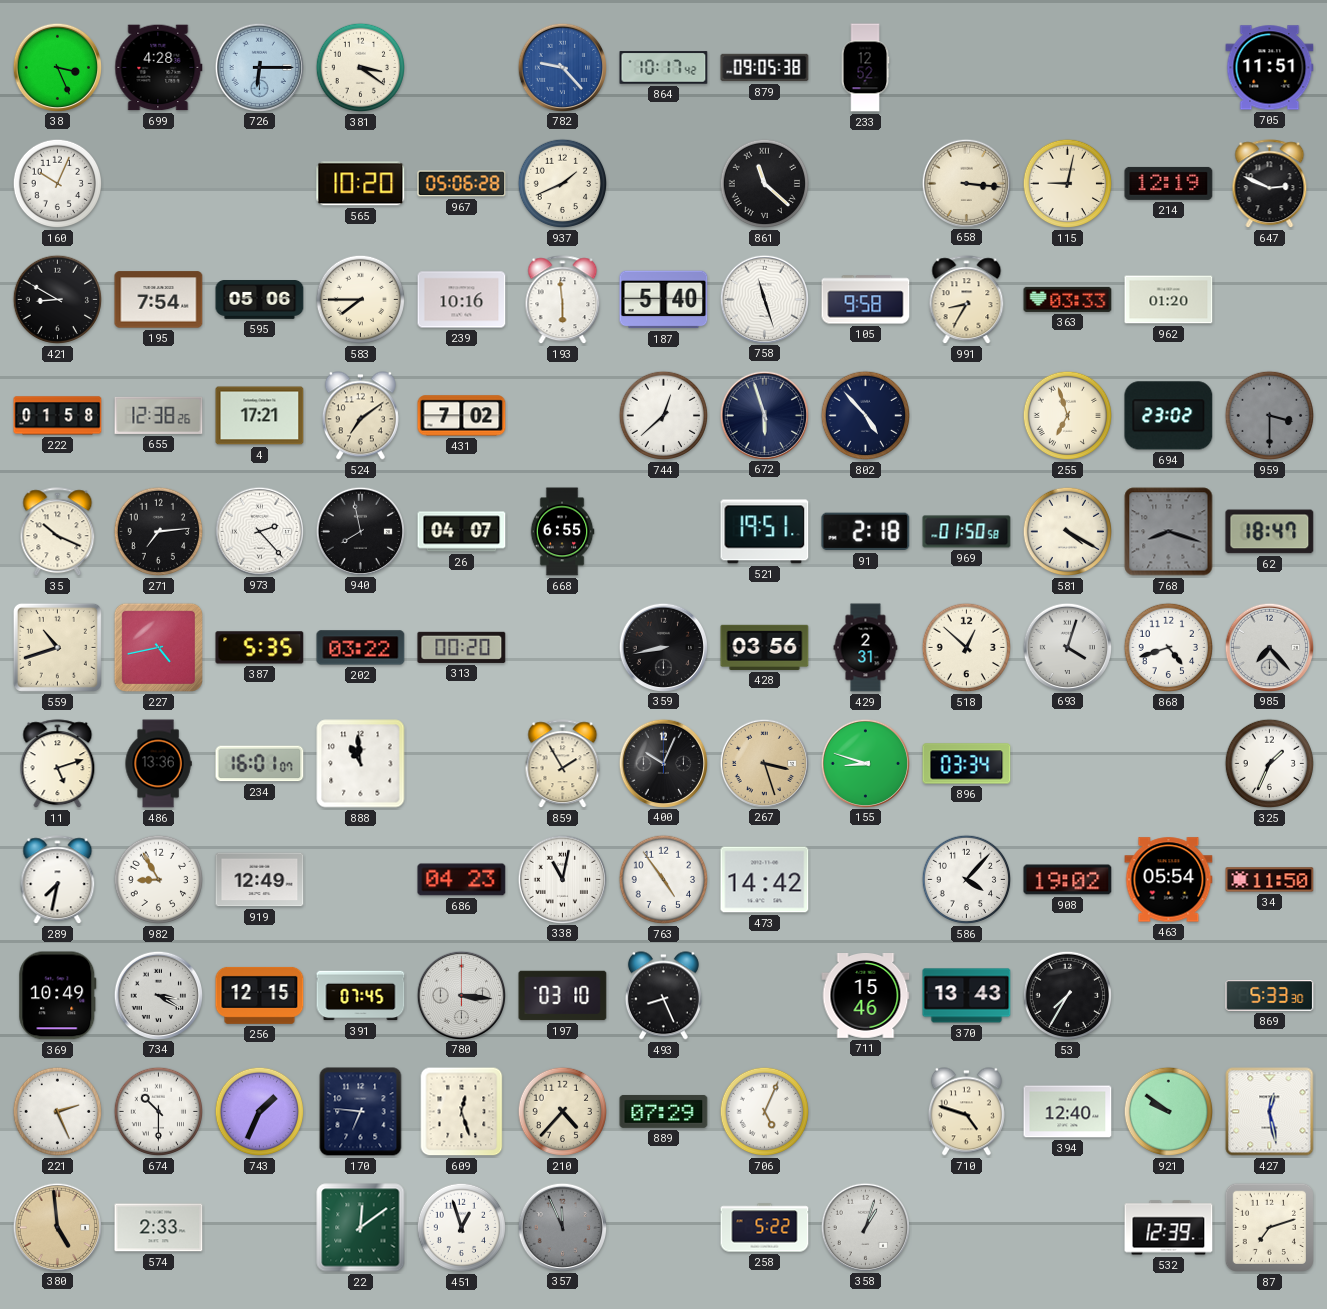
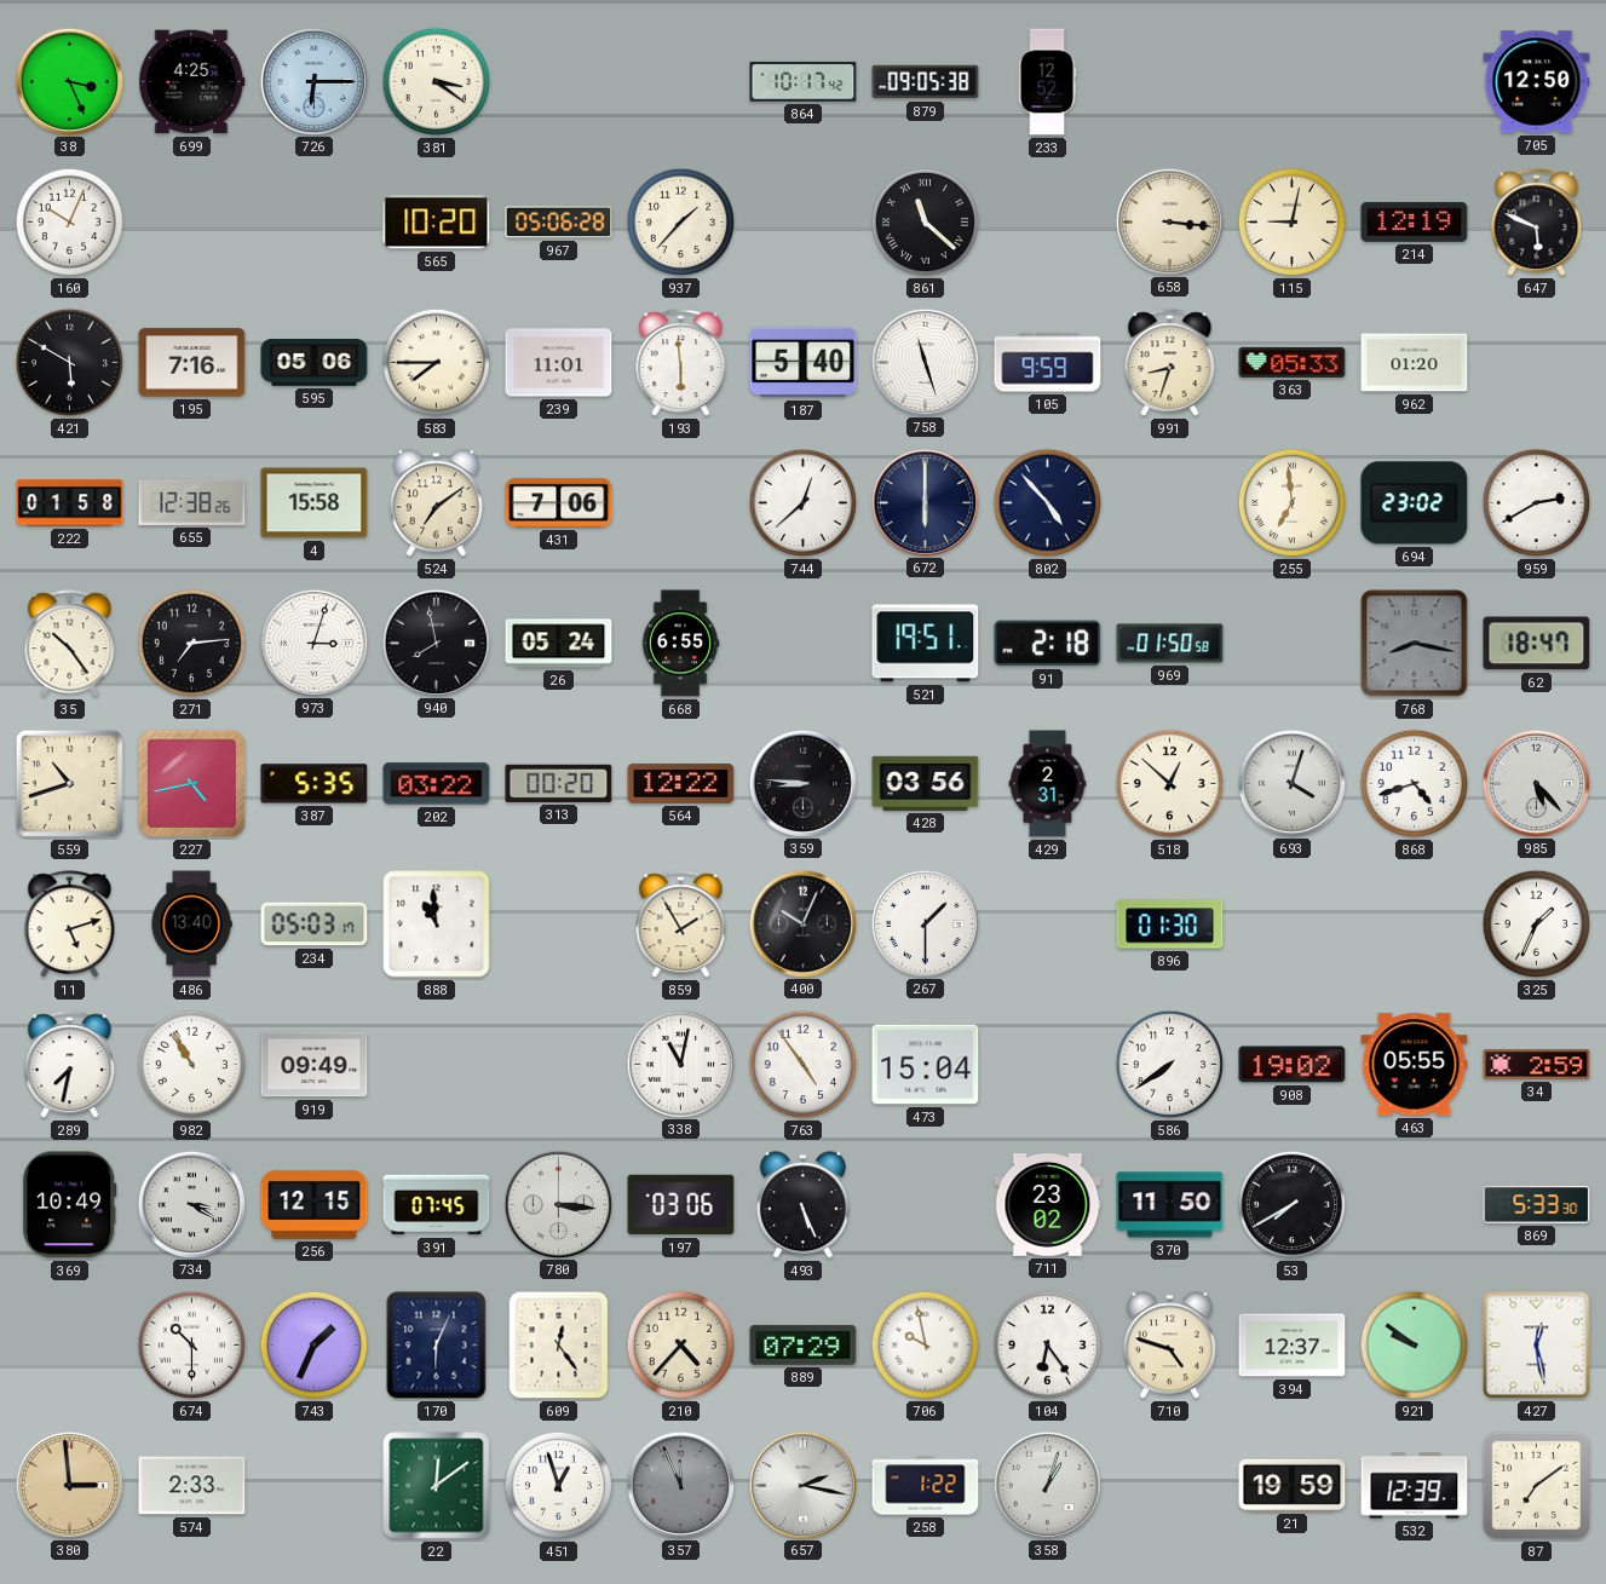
699: 4:28 -> 4:25
782: 9:23 -> none
705: 11:51 -> 12:50
937: 1:41 -> 1:37
647: 2:49 -> 5:49
421: 8:50 -> 5:50
195: 7:54 -> 7:16
239: 10:16 -> 11:01
105: 9:58 -> 9:59
991: 8:35 -> 8:33
363: 03:33 -> 05:33
4: 17:21 -> 15:58
431: 7:02 -> 7:06
672: 5:57 -> 6:00
255: 6:57 -> 6:59
959: 3:30 -> 2:40
959 dial: grey -> white
35: 10:19 -> 10:24
973: 2:23 -> 3:03
26: 04:07 -> 05:24
581: 4:20 -> none
768: 8:18 -> 8:17
564: none -> 12:22
359: 8:43 -> 8:46
985: 7:23 -> 5:23
486: 13:36 -> 13:40
234: 16:01 -> 05:03
267: 3:27 -> 1:30
267 dial: champagne -> white
155: 8:48 -> none
896: 03:34 -> 01:30
982: 8:55 -> 10:55
919: 12:49 -> 09:49
686: 04:23 -> none
473: 14:42 -> 15:04
586: 4:07 -> 7:39
463: 05:54 -> 05:55
34: 11:50 -> 2:59
197: 03:10 -> 03:06
493: 8:26 -> 5:26
711: 15:46 -> 23:02
370: 13:43 -> 11:50
53: 7:35 -> 7:40
221: 2:26 -> none
170: 6:46 -> 6:04
609: 12:27 -> 12:24
706: 5:04 -> 9:58
104: none -> 6:24
394: 12:40 -> 12:37
380: 4:59 -> 2:59
657: none -> 2:17
258: 5:22 -> 1:22
21: none -> 19:59
87: 7:12 -> 7:09
